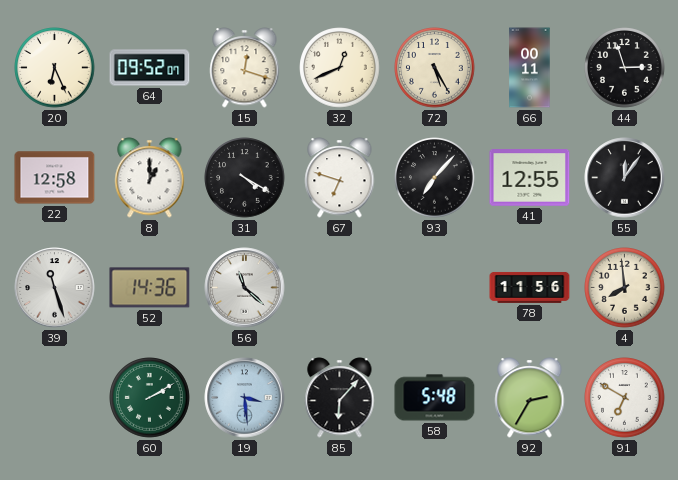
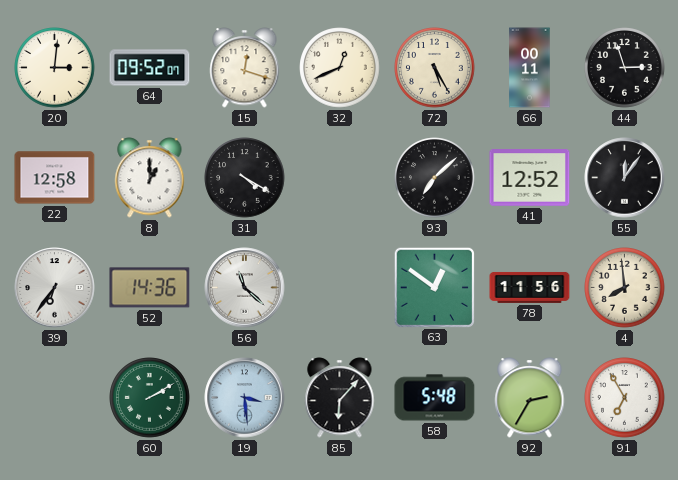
20: 6:26 -> 3:01
67: 6:48 -> none
93: 7:07 -> 7:08
41: 12:55 -> 12:52
39: 11:27 -> 6:36
63: none -> 12:51
91: 6:50 -> 6:55
